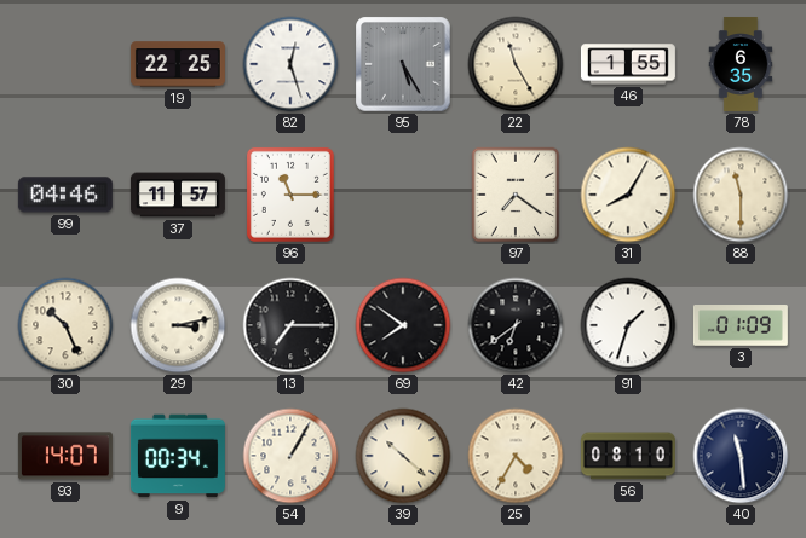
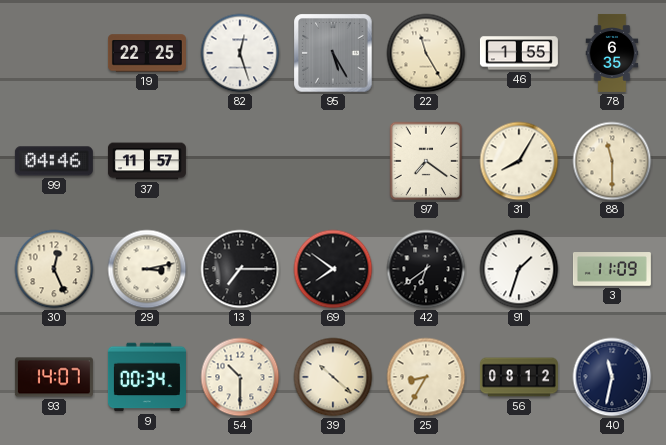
96: 11:15 -> none
30: 10:26 -> 12:26
3: 01:09 -> 11:09
54: 1:05 -> 10:30
25: 4:35 -> 8:35
56: 08:10 -> 08:12
40: 11:29 -> 11:32
